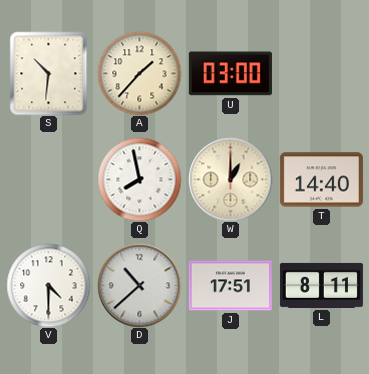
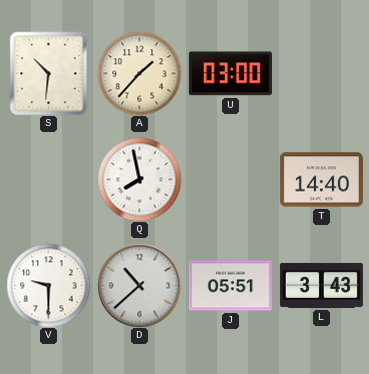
W: 1:00 -> none
V: 4:30 -> 9:30
J: 17:51 -> 05:51
L: 8:11 -> 3:43
